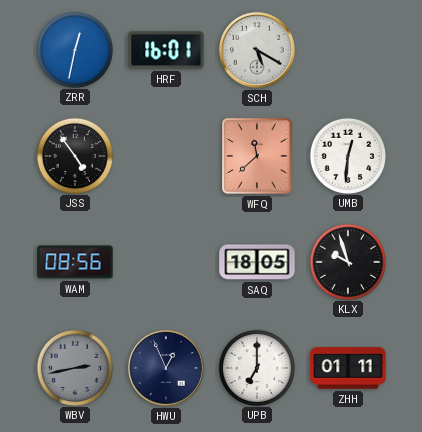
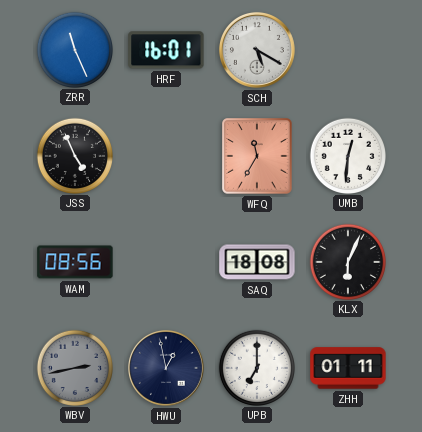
ZRR: 12:32 -> 11:26
JSS: 4:54 -> 4:56
WFQ: 11:38 -> 11:35
SAQ: 18:05 -> 18:08
KLX: 9:57 -> 6:04
HWU: 12:56 -> 12:58
